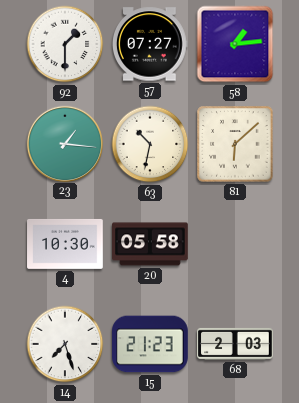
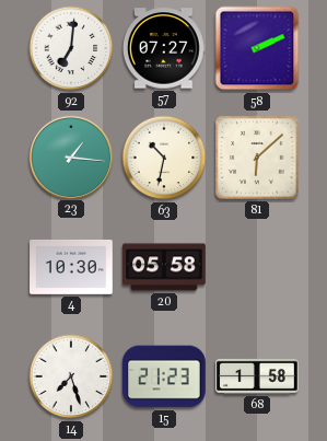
92: 1:30 -> 7:01
58: 1:14 -> 2:11
68: 2:03 -> 1:58
